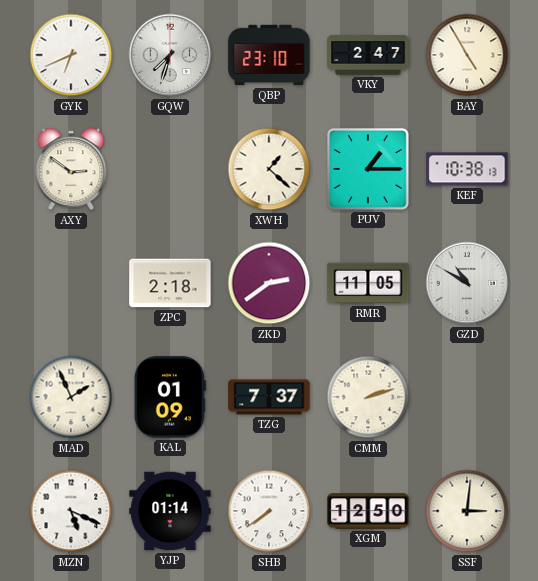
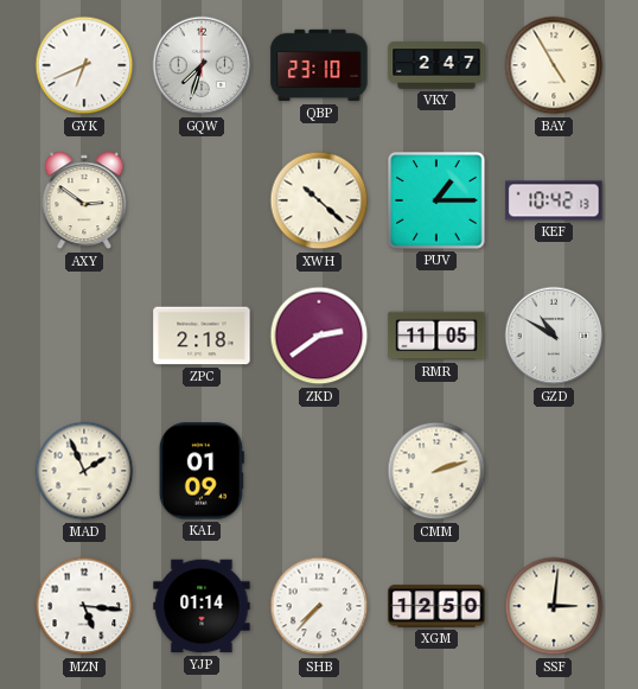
XWH: 1:22 -> 10:22
KEF: 10:38 -> 10:42
TZG: 7:37 -> none
MZN: 5:19 -> 5:16
SHB: 7:39 -> 7:37
